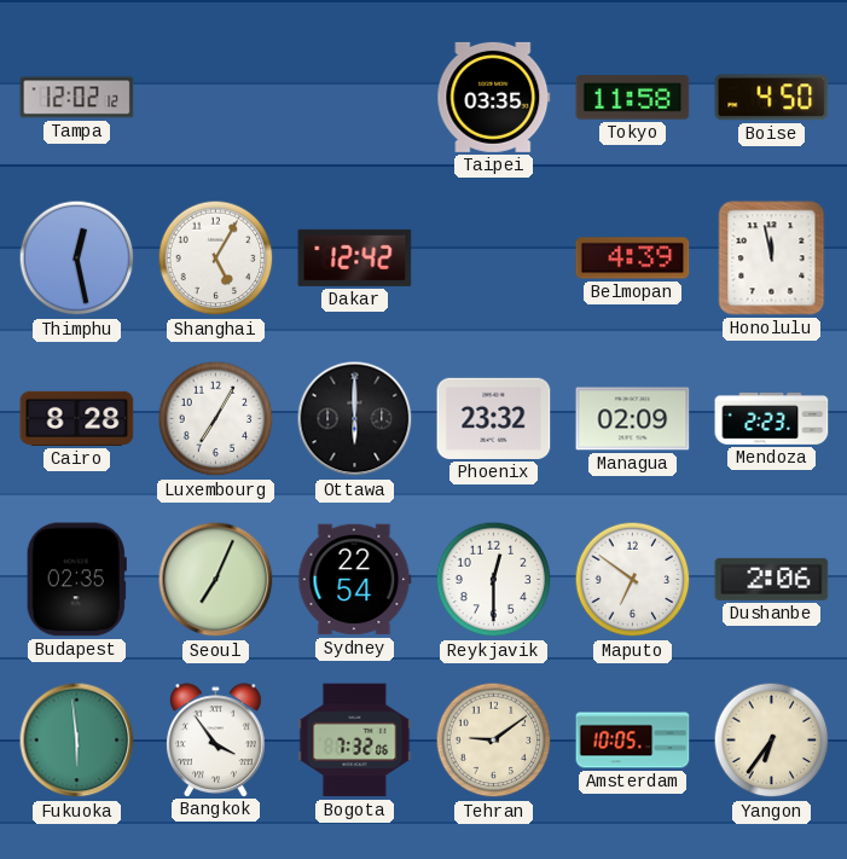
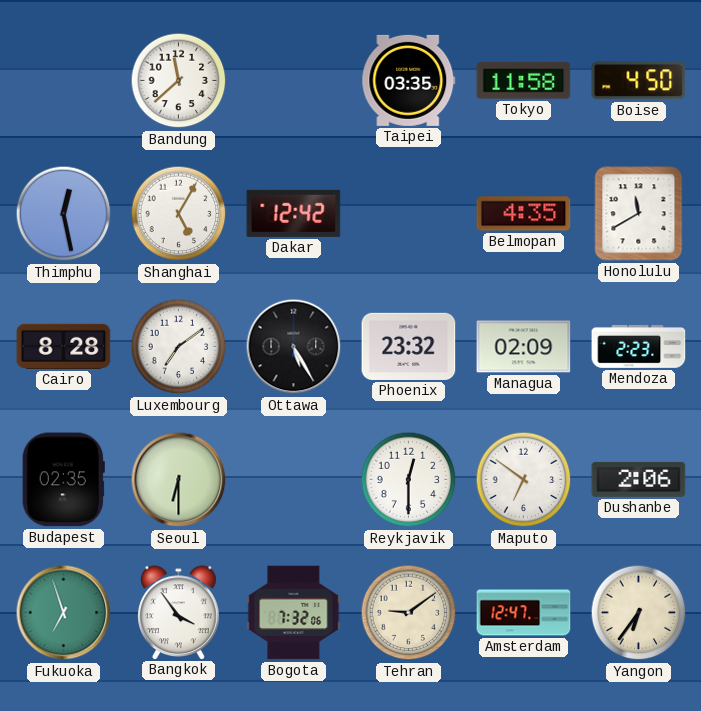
Tampa: 12:02 -> none
Bandung: none -> 11:38
Belmopan: 4:39 -> 4:35
Honolulu: 11:58 -> 11:40
Luxembourg: 7:05 -> 7:09
Ottawa: 6:00 -> 5:25
Seoul: 7:04 -> 6:30
Sydney: 22:54 -> none
Fukuoka: 5:59 -> 6:57
Amsterdam: 10:05 -> 12:47
